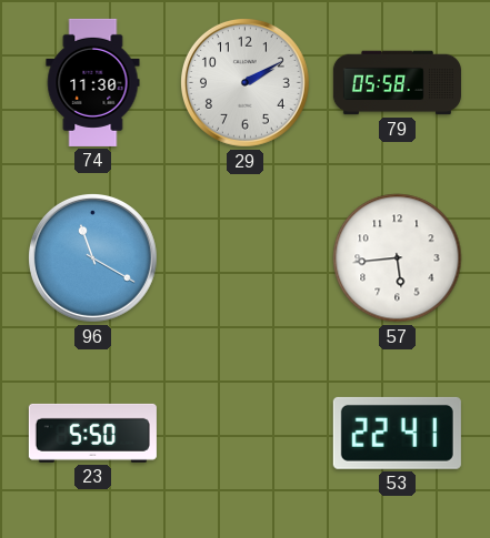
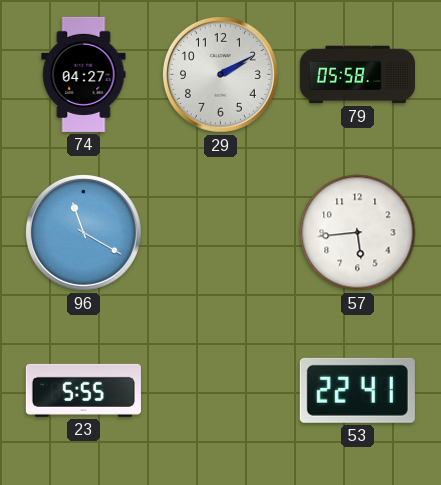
74: 11:30 -> 04:27
23: 5:50 -> 5:55
